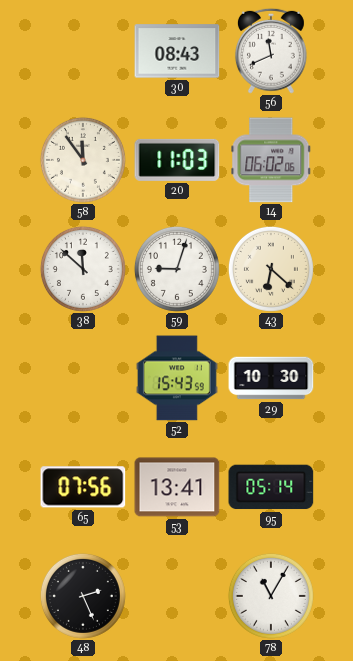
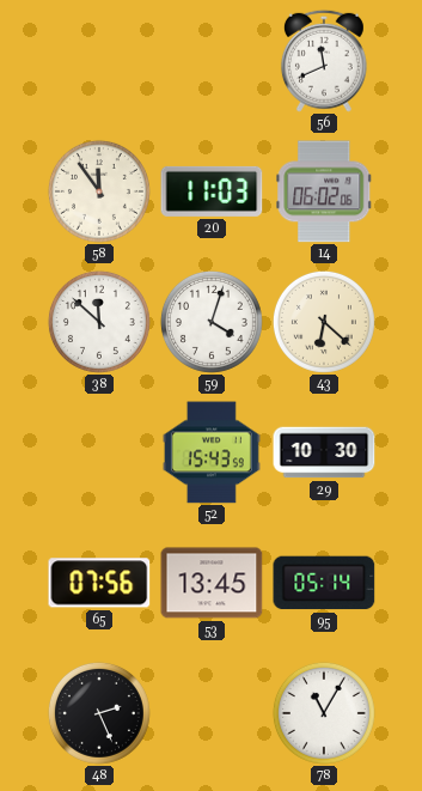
30: 08:43 -> none
59: 9:03 -> 4:03
53: 13:41 -> 13:45
